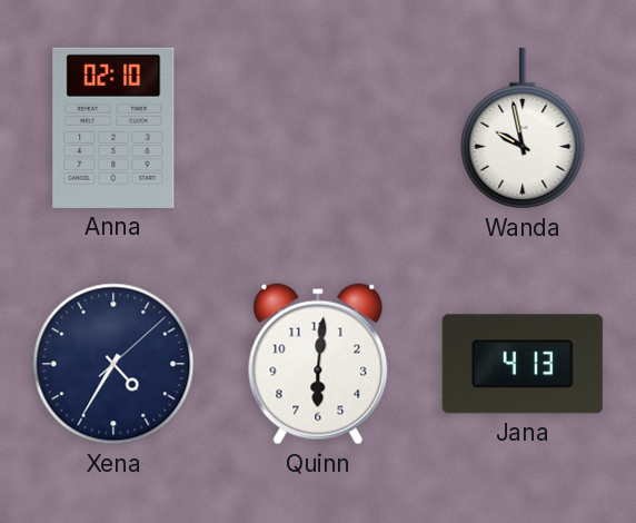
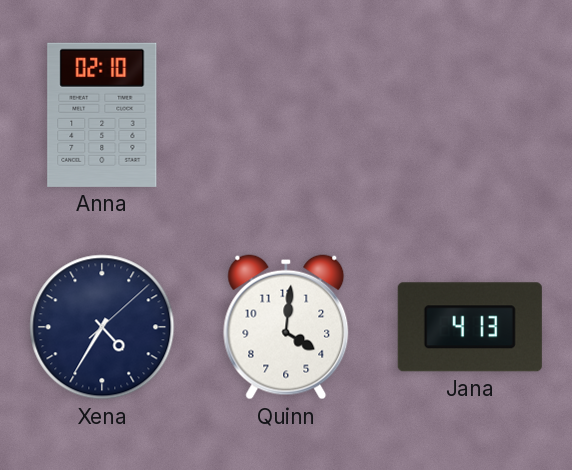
Wanda: 9:58 -> none
Quinn: 6:01 -> 4:01
